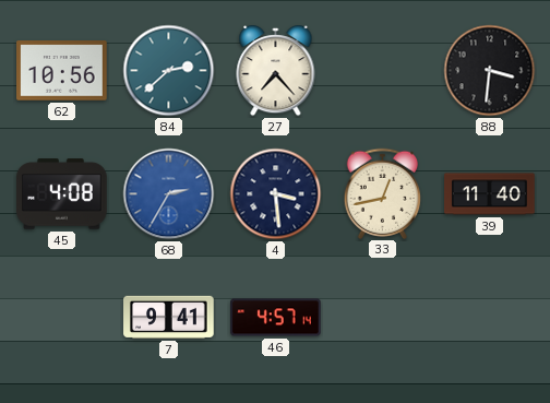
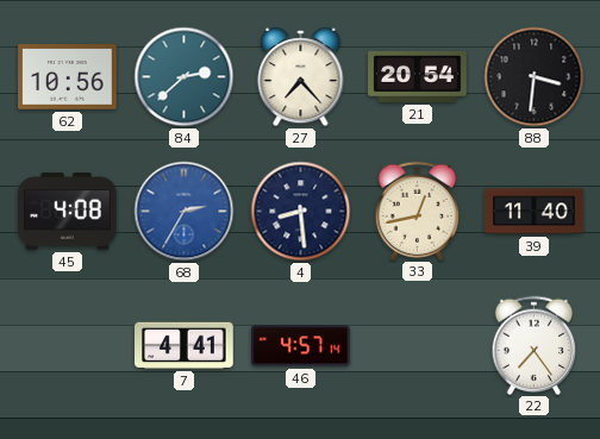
21: none -> 20:54
4: 3:29 -> 8:29
7: 9:41 -> 4:41
22: none -> 7:24
